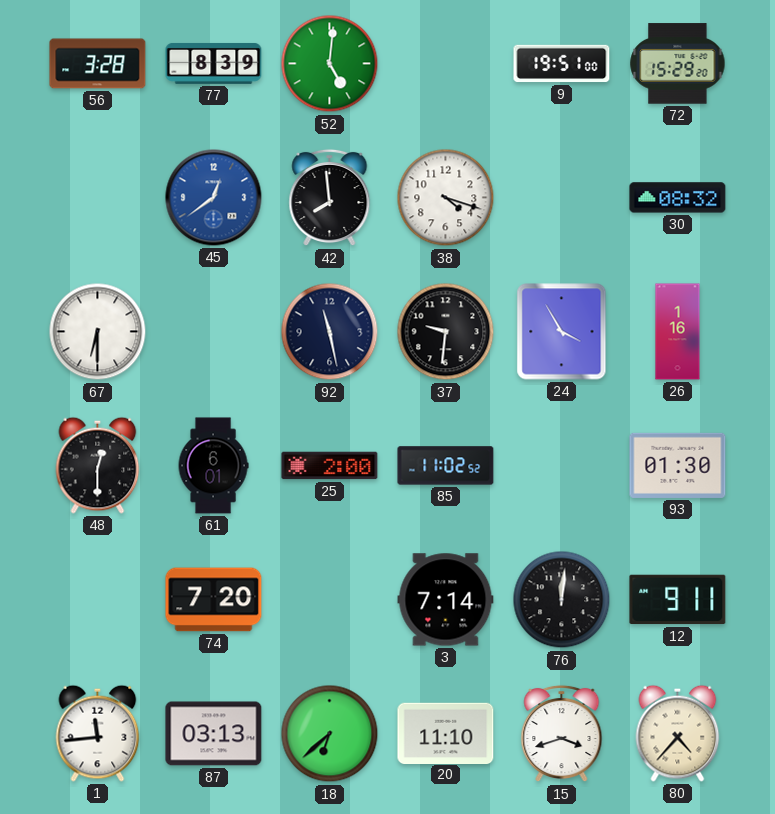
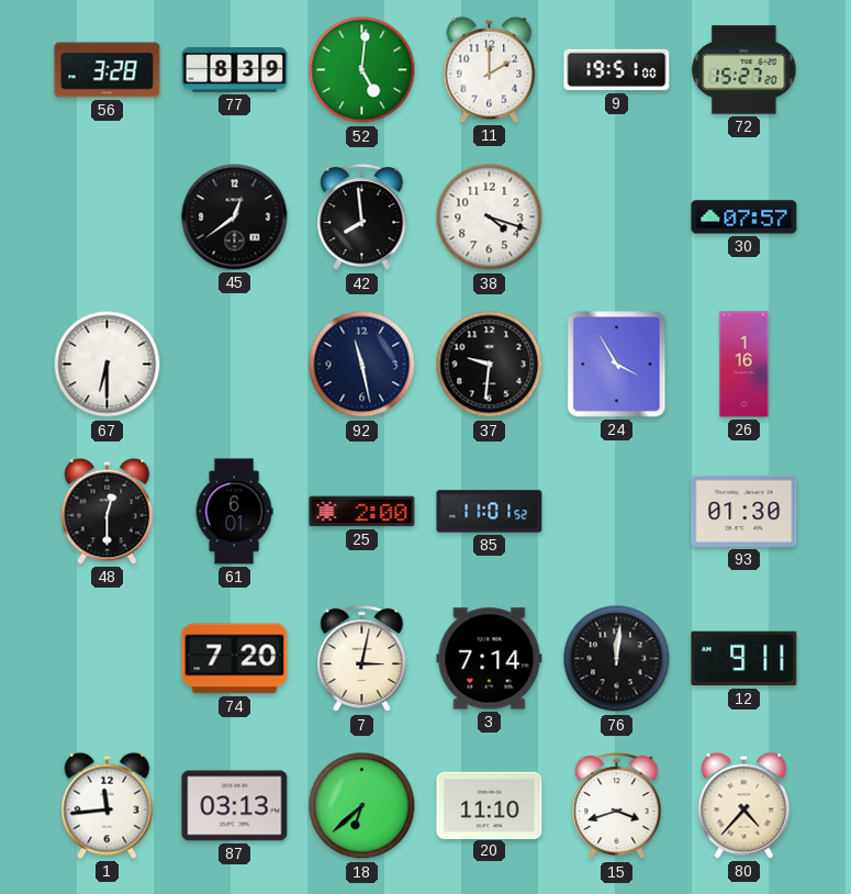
11: none -> 2:00
72: 15:29 -> 15:27
45 dial: blue -> black
30: 08:32 -> 07:57
85: 11:02 -> 11:01
7: none -> 3:02
